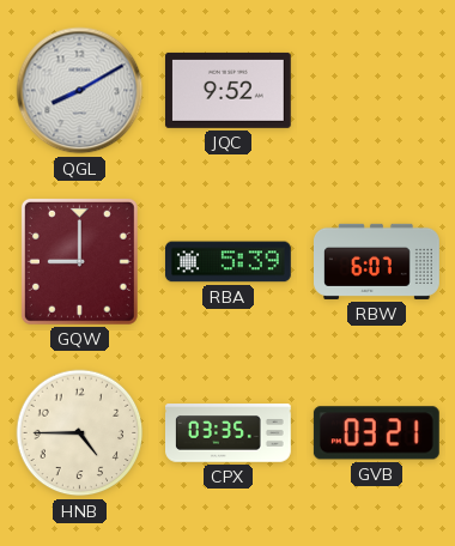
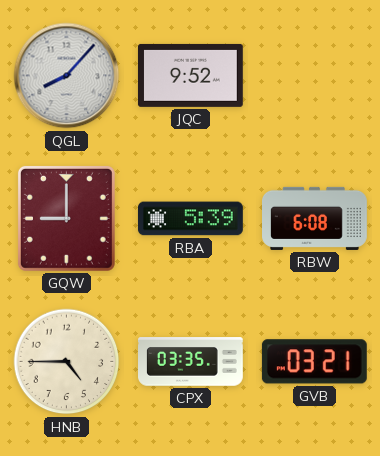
QGL: 8:10 -> 8:07
RBW: 6:07 -> 6:08
